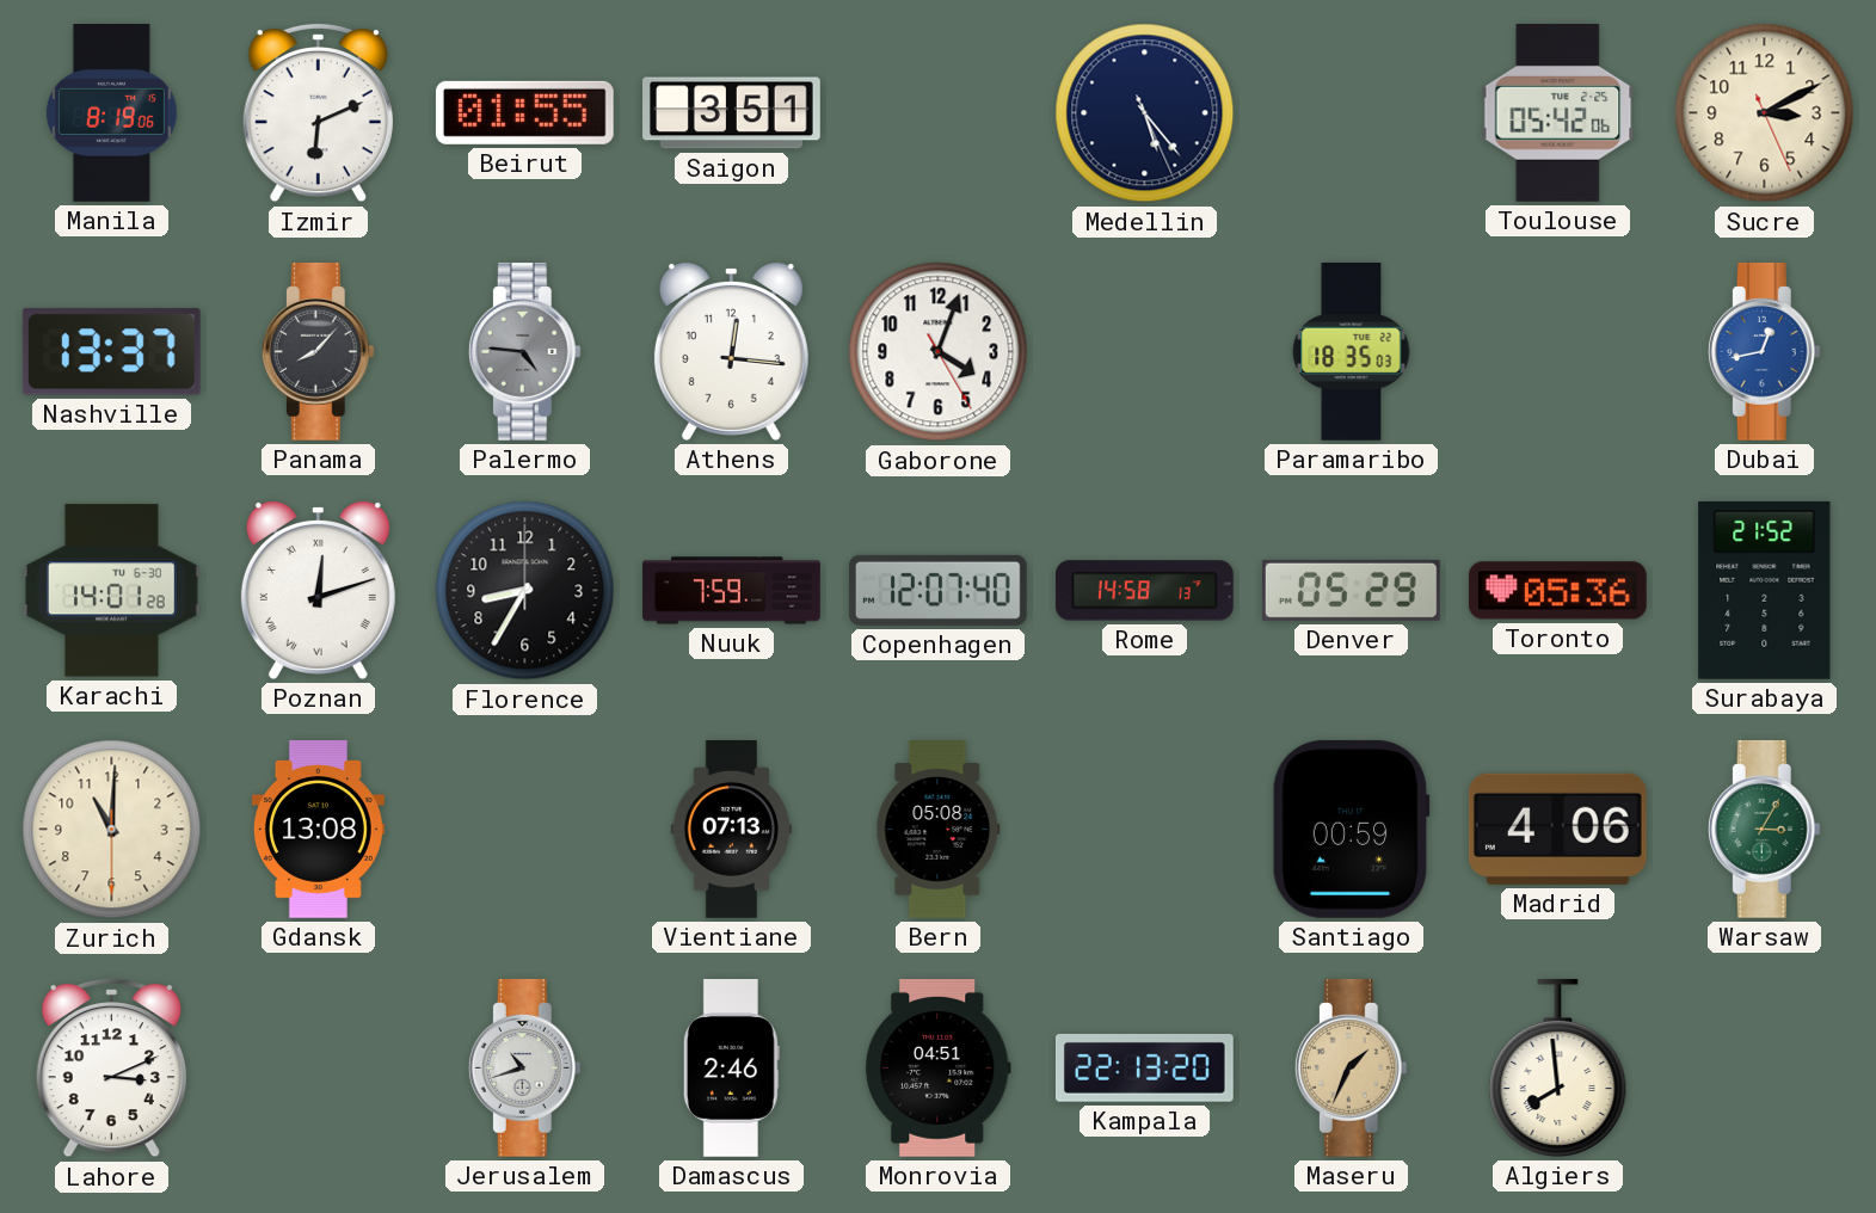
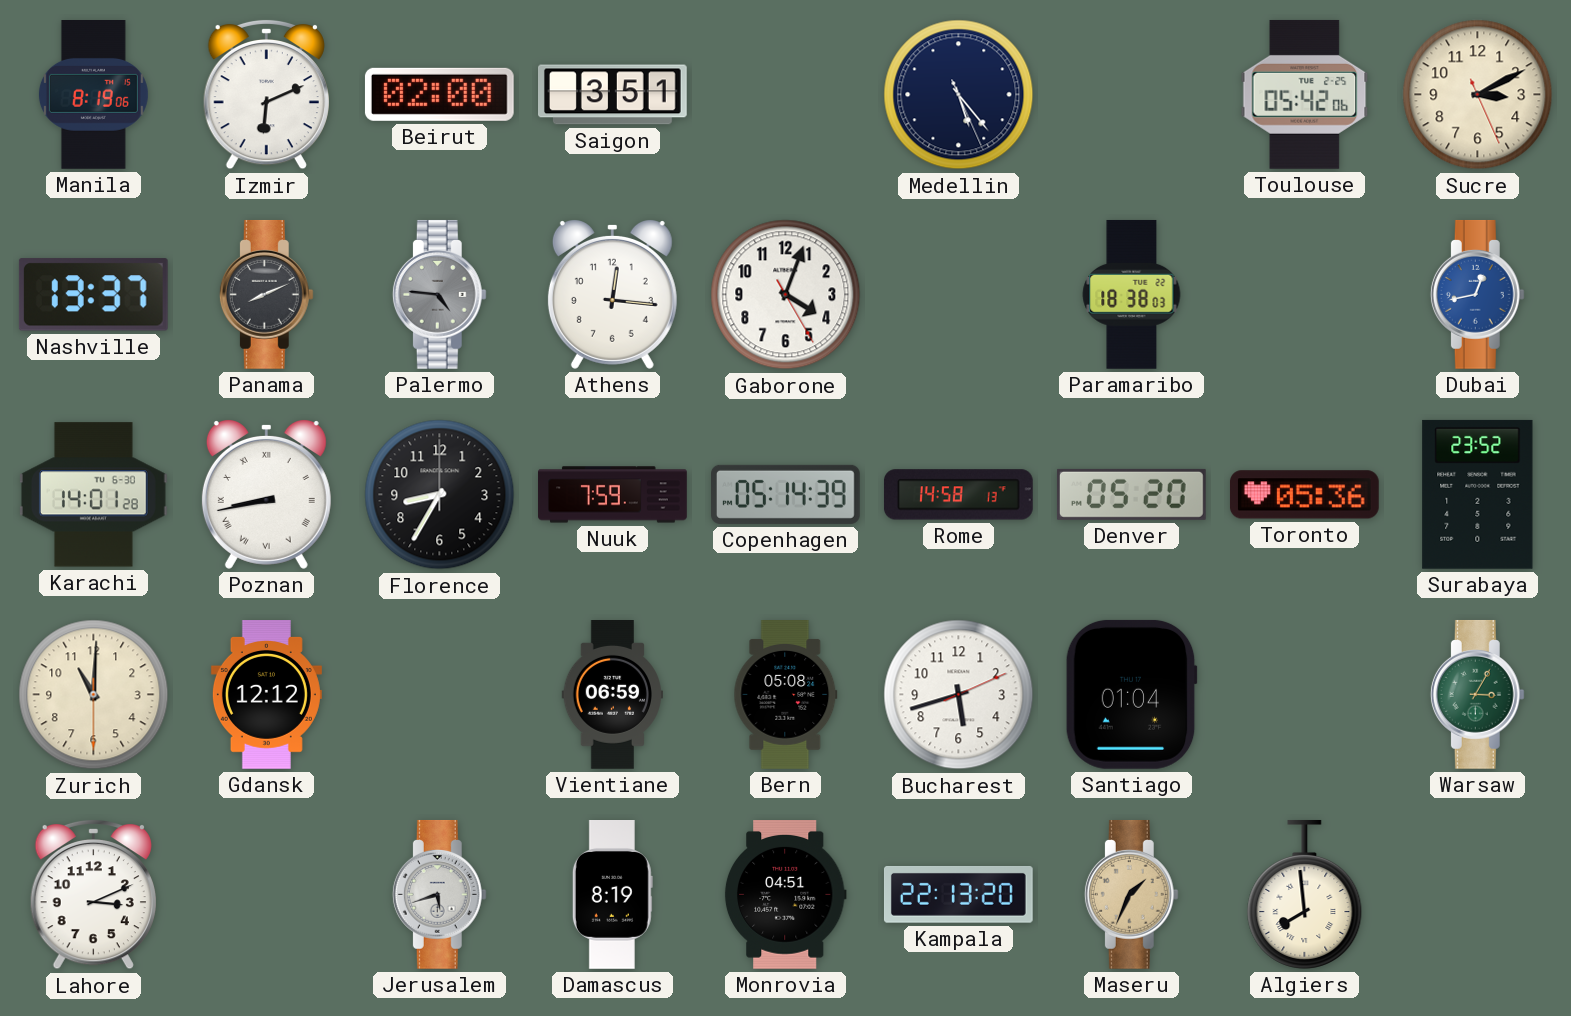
Beirut: 01:55 -> 02:00
Panama: 8:07 -> 8:11
Paramaribo: 18:35 -> 18:38
Poznan: 12:12 -> 8:43
Copenhagen: 12:07 -> 05:14
Denver: 05:29 -> 05:20
Surabaya: 21:52 -> 23:52
Gdansk: 13:08 -> 12:12
Vientiane: 07:13 -> 06:59
Bucharest: none -> 5:42
Santiago: 00:59 -> 01:04
Madrid: 4:06 -> none
Jerusalem: 10:42 -> 5:42
Damascus: 2:46 -> 8:19
